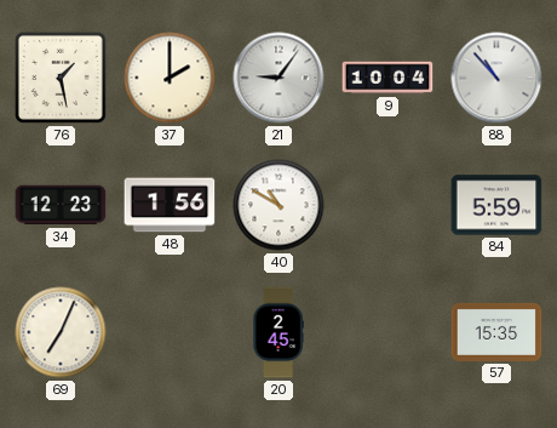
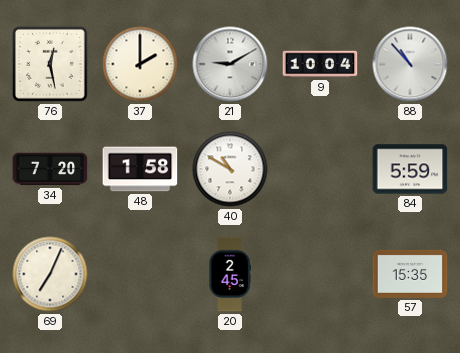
76: 1:28 -> 12:28
21: 9:06 -> 9:10
34: 12:23 -> 7:20
48: 1:56 -> 1:58
